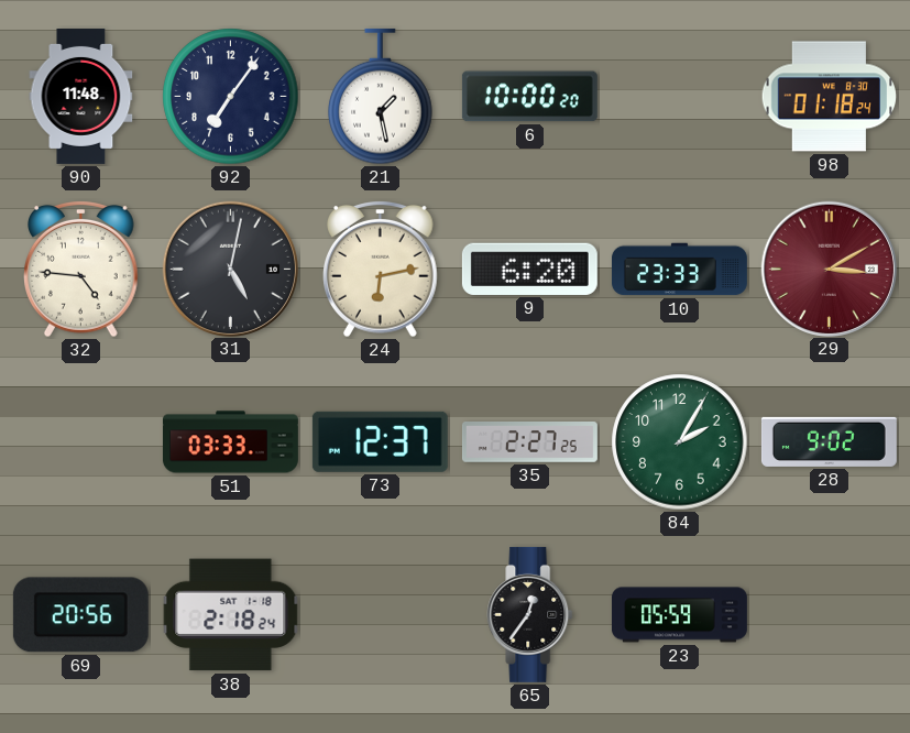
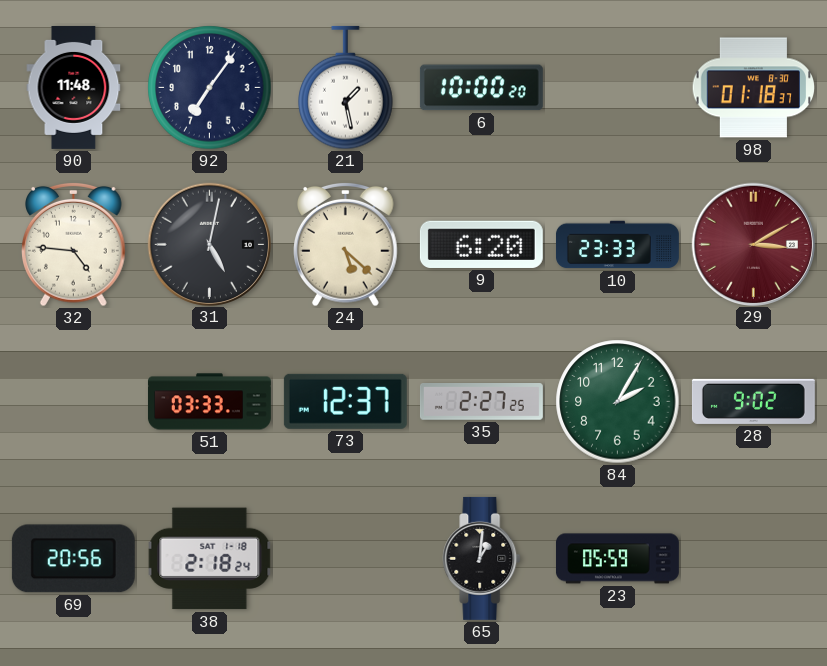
98: 01:18:24 -> 01:18:37
24: 6:13 -> 5:22
65: 12:36 -> 1:01
